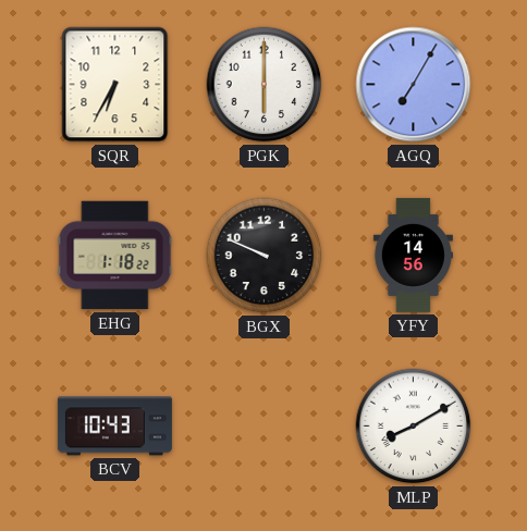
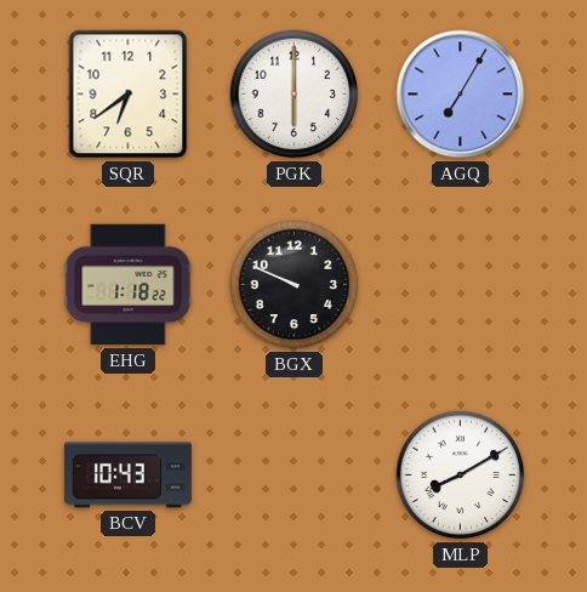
SQR: 6:35 -> 6:39
YFY: 14:56 -> none
